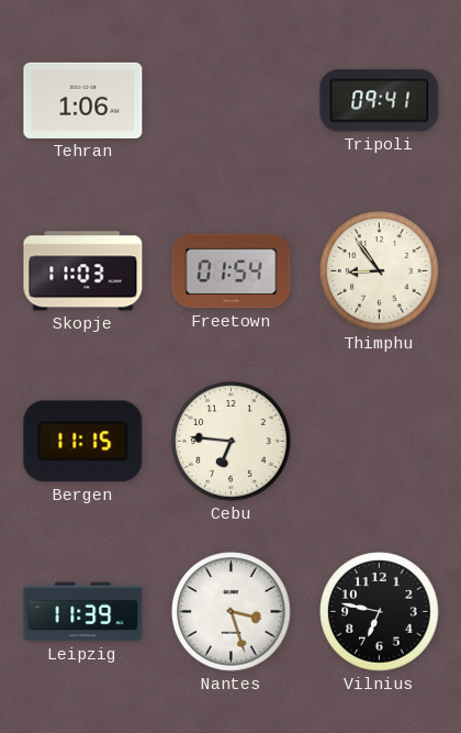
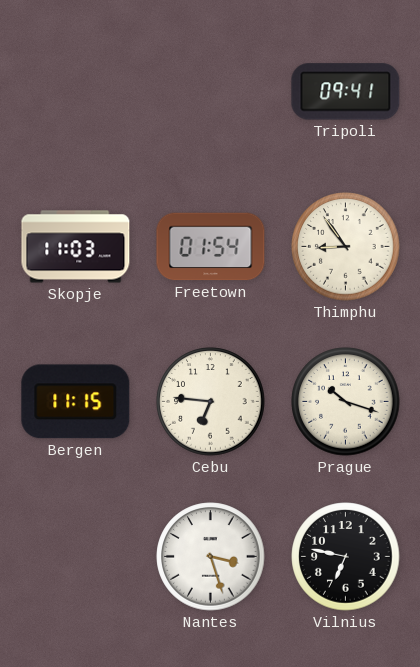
Tehran: 1:06 -> none
Prague: none -> 10:18
Leipzig: 11:39 -> none
